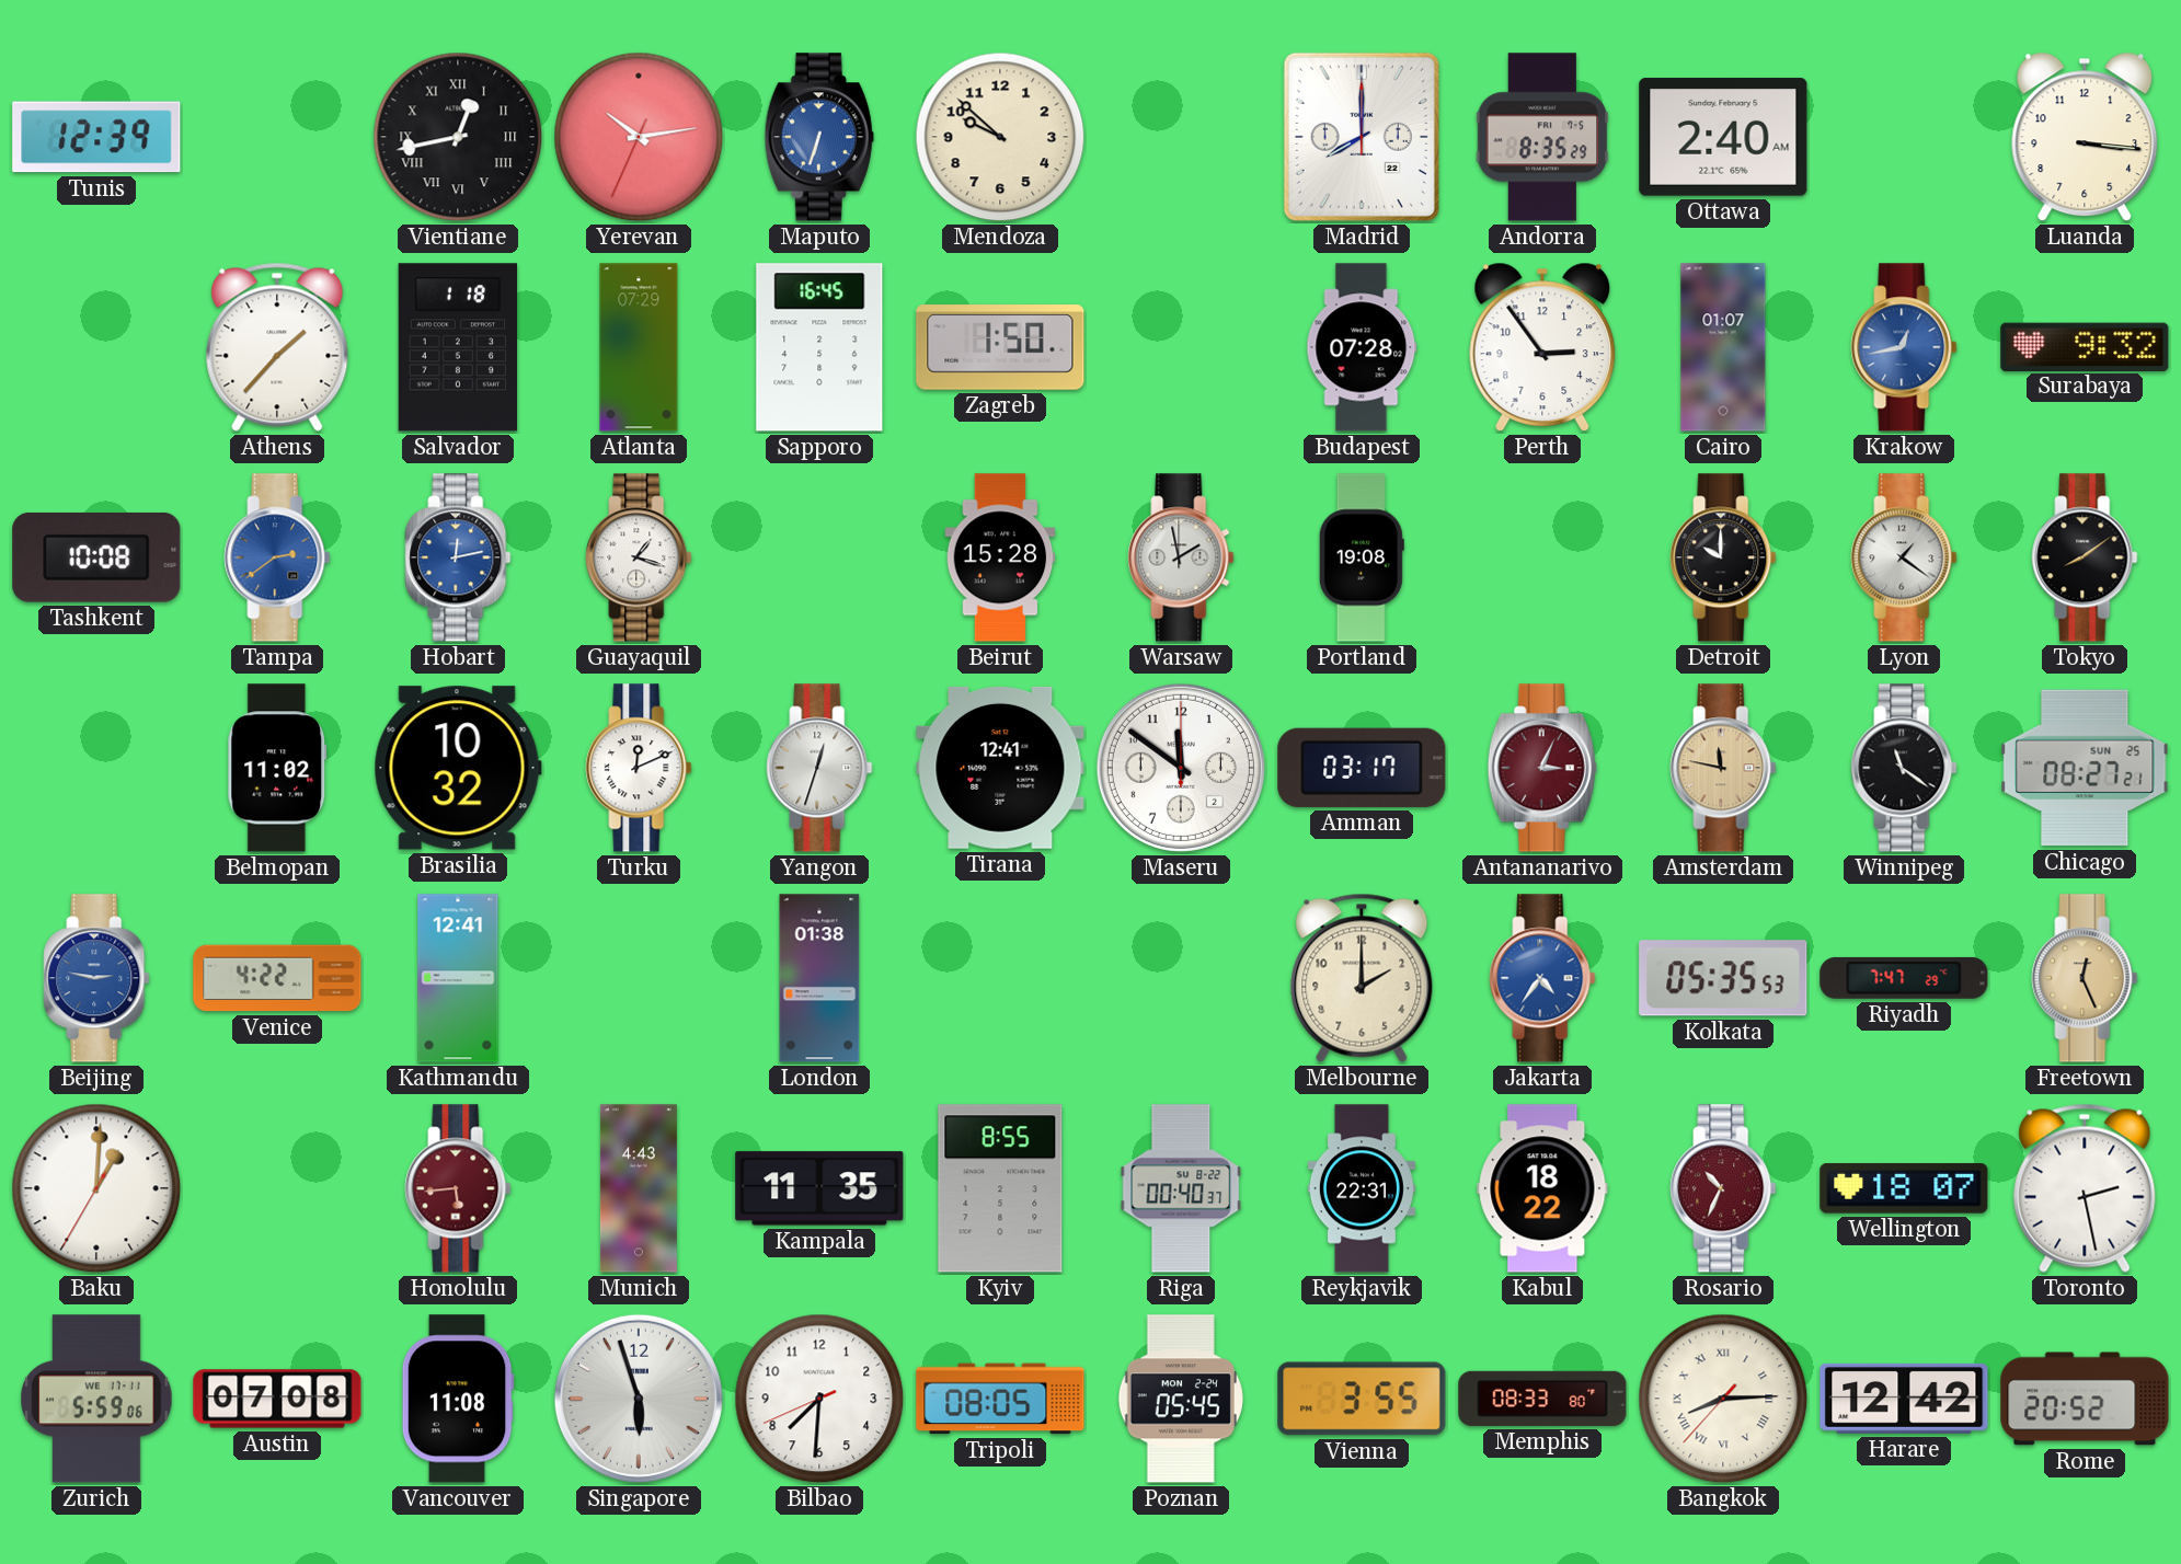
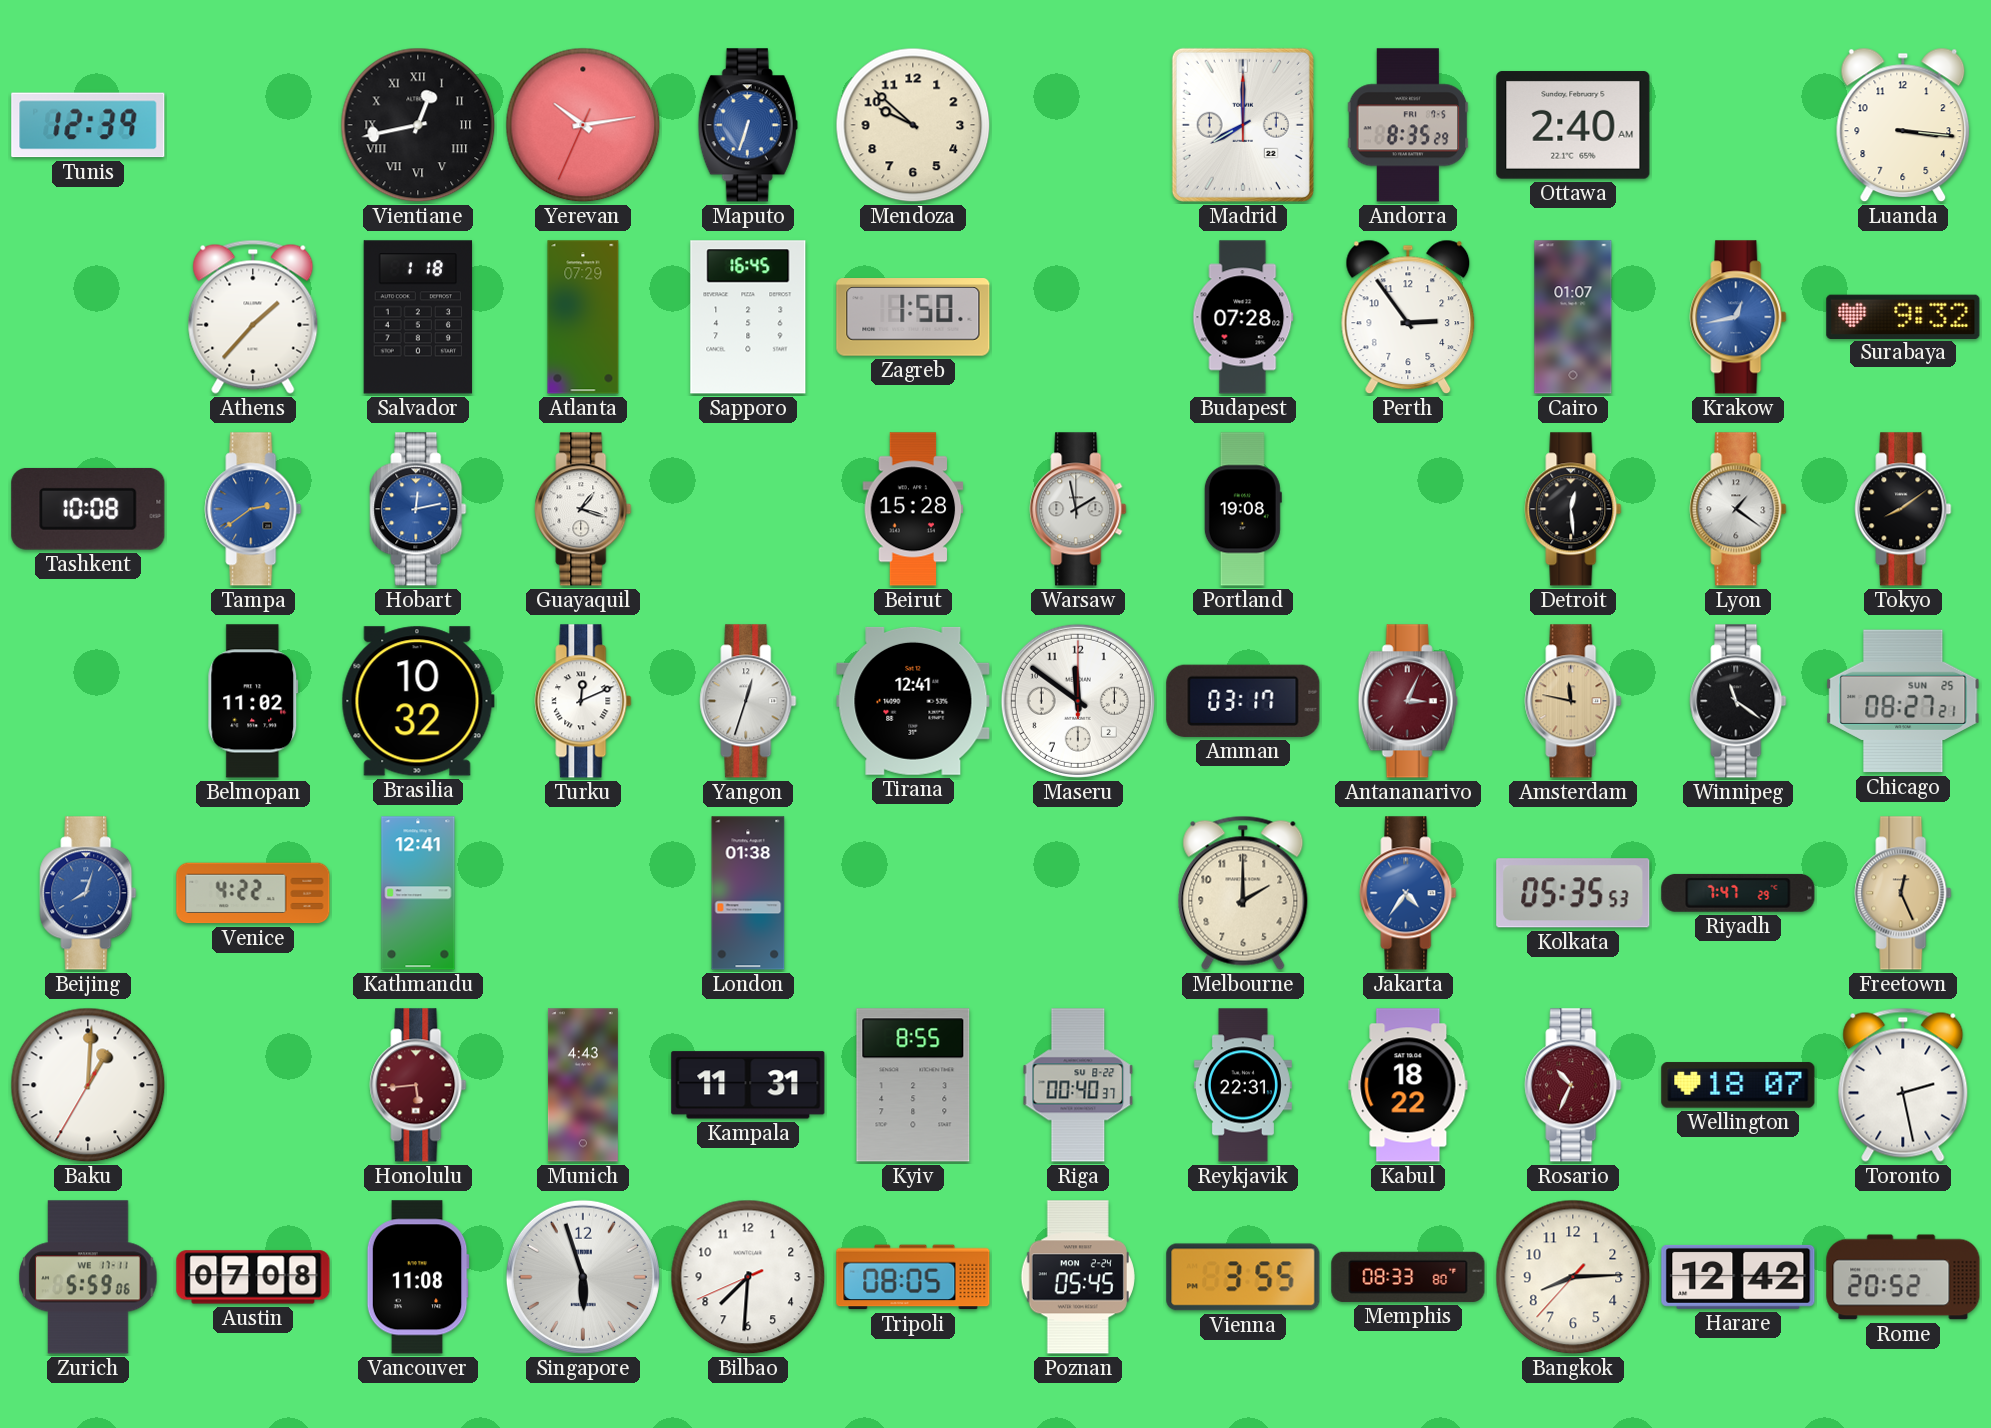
Detroit: 10:00 -> 12:29
Beijing: 2:47 -> 8:03
Kampala: 11:35 -> 11:31
Bangkok numerals: Roman -> Arabic
